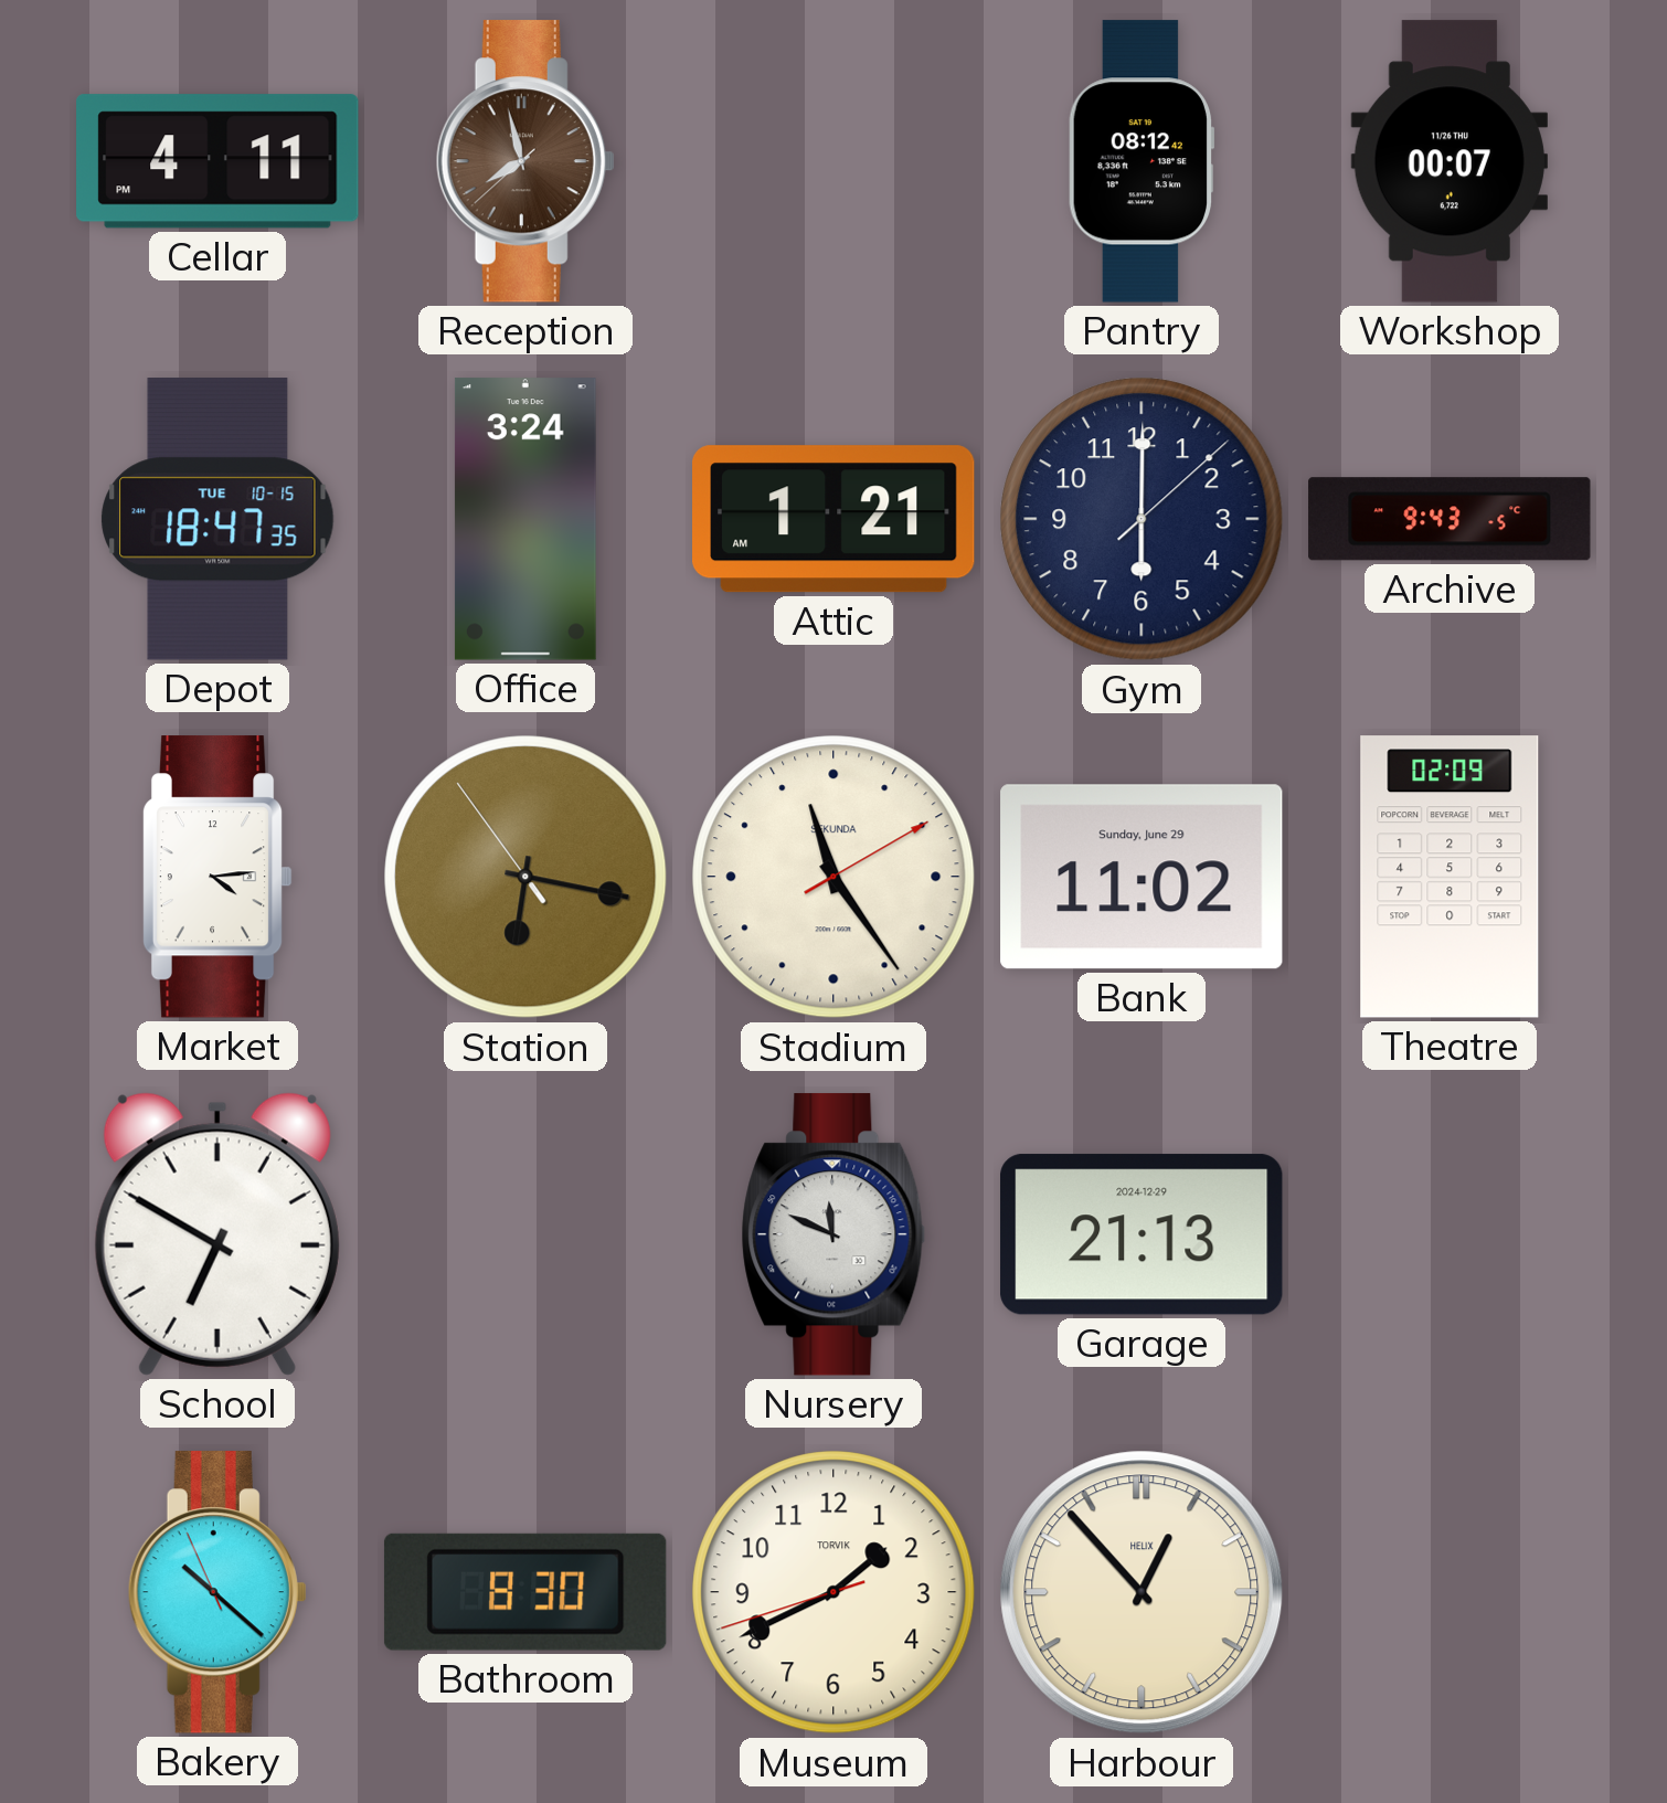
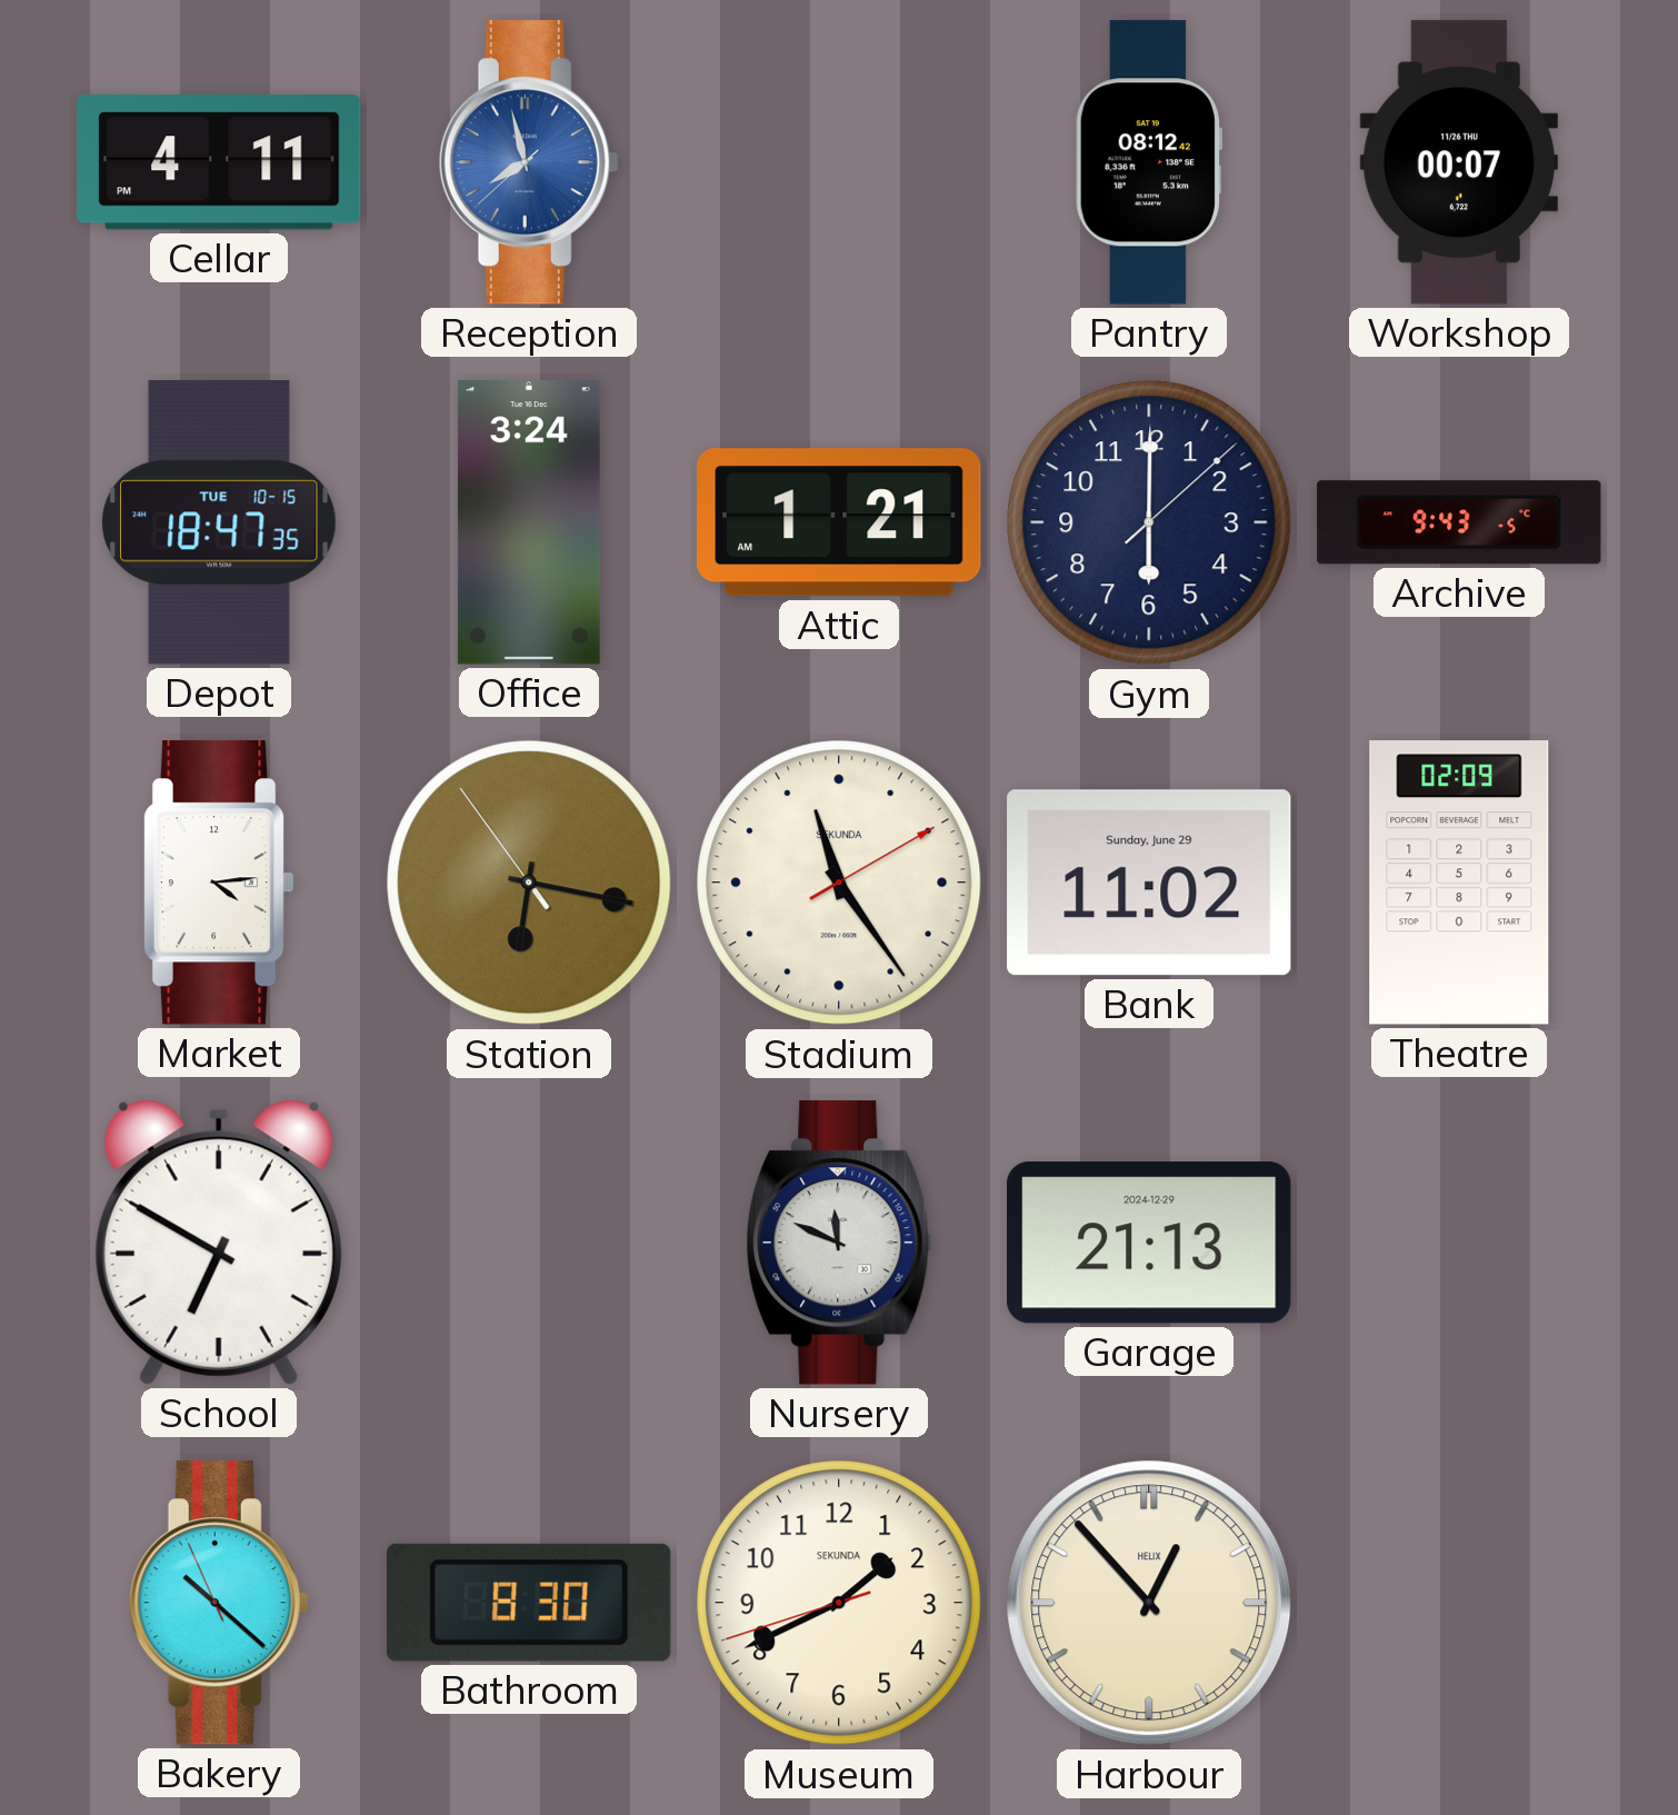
Reception dial: brown -> blue
Museum brand: TORVIK -> SEKUNDA
